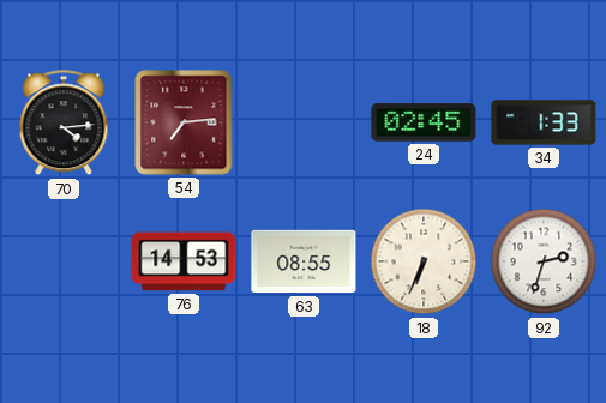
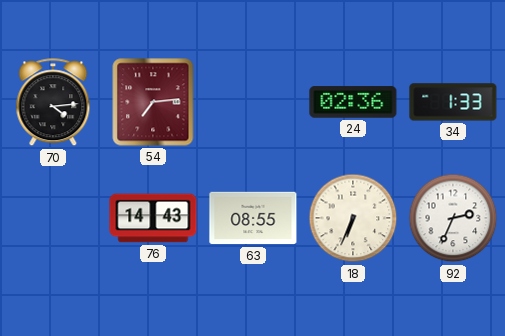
24: 02:45 -> 02:36
76: 14:53 -> 14:43
92: 2:33 -> 2:34
